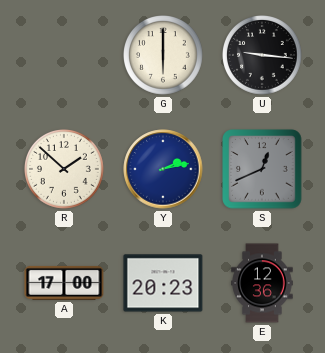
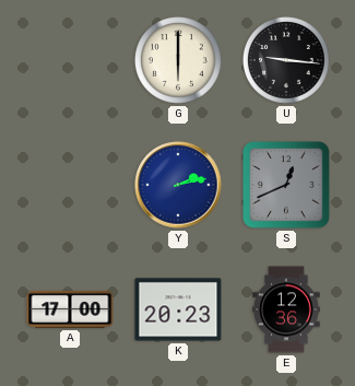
R: 1:52 -> none
